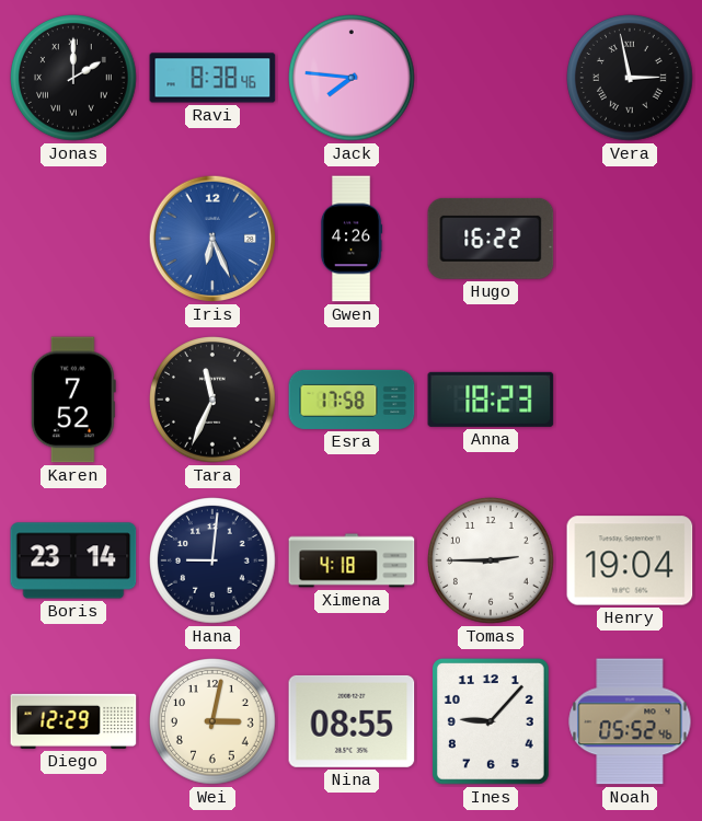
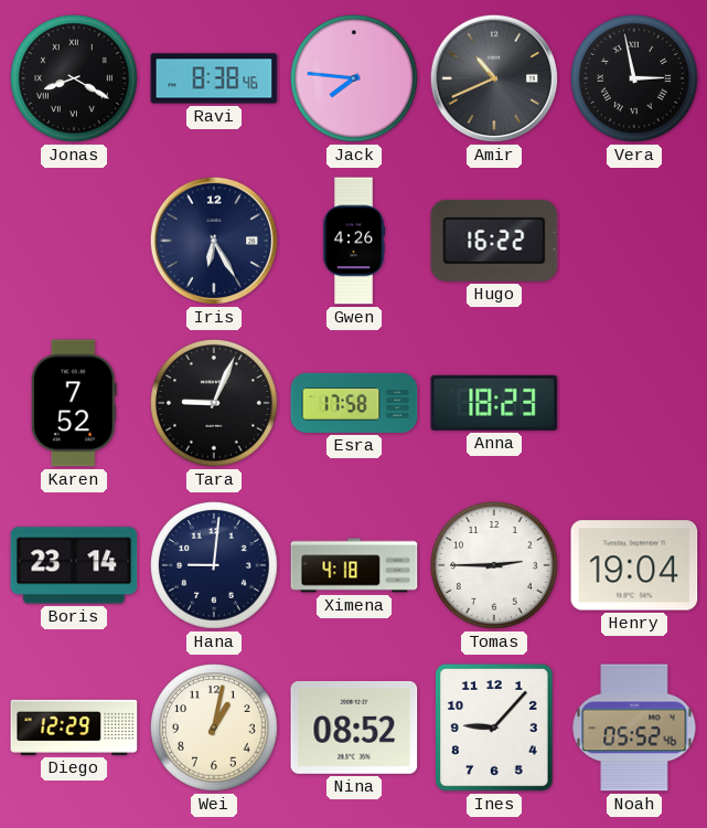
Jonas: 2:00 -> 8:20
Amir: none -> 10:41
Iris: 6:26 -> 6:25
Iris dial: blue -> navy
Tara: 11:34 -> 9:04
Wei: 3:02 -> 1:02
Nina: 08:55 -> 08:52
